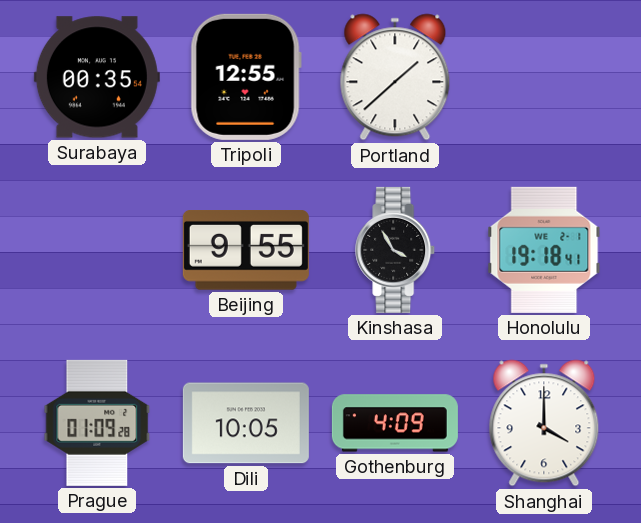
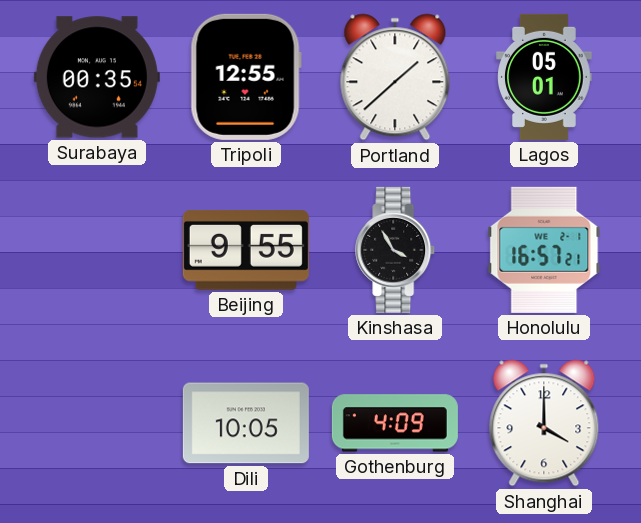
Lagos: none -> 05:01
Honolulu: 19:18 -> 16:57
Prague: 01:09 -> none
